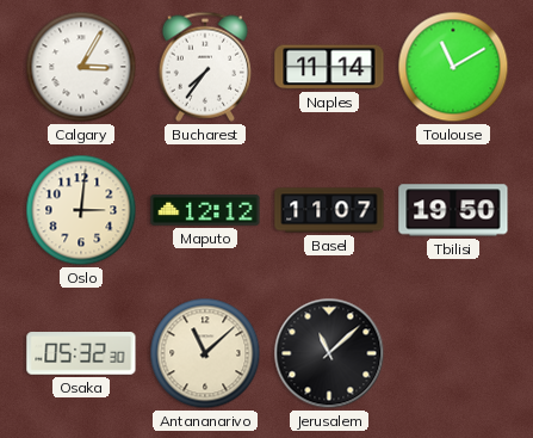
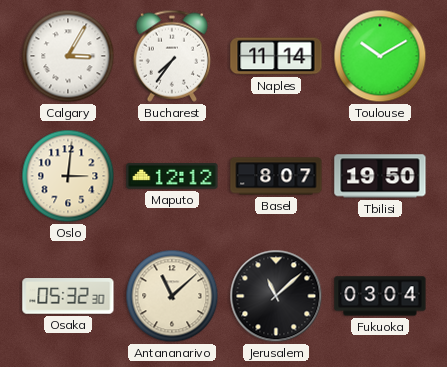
Toulouse: 11:10 -> 10:10
Basel: 11:07 -> 8:07
Fukuoka: none -> 03:04
